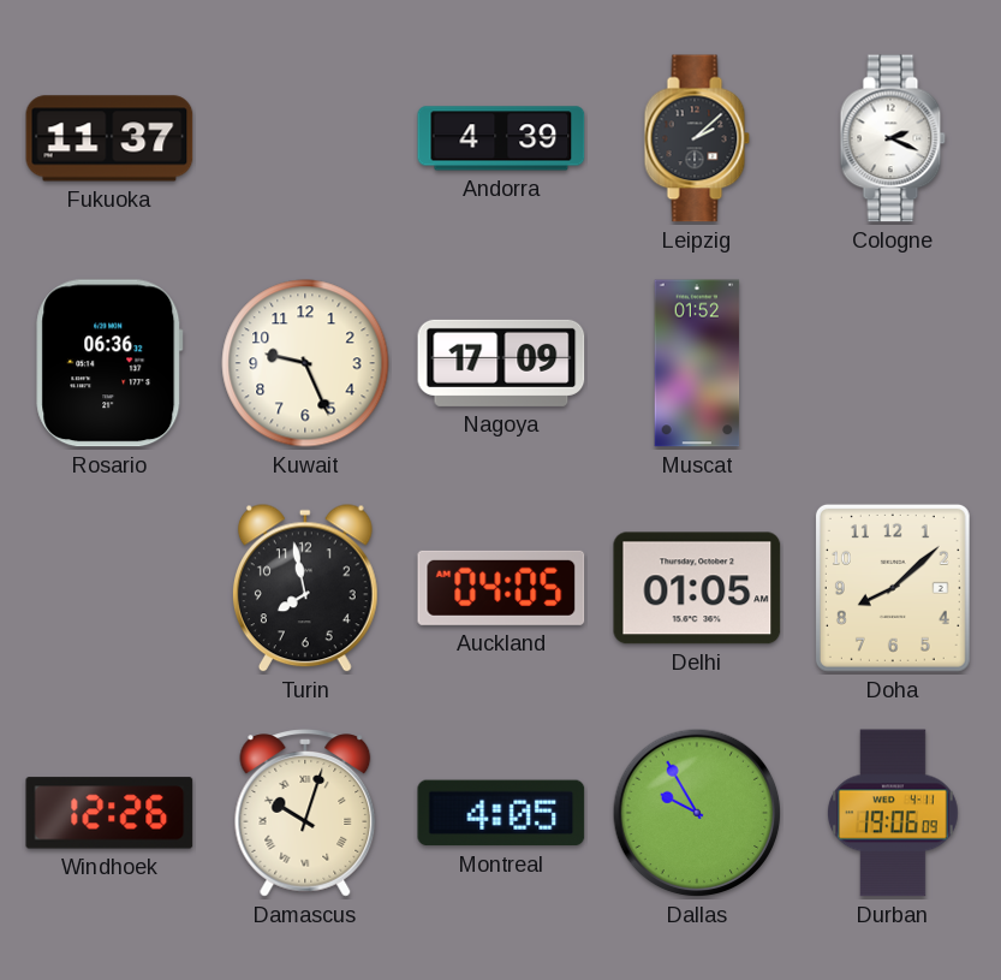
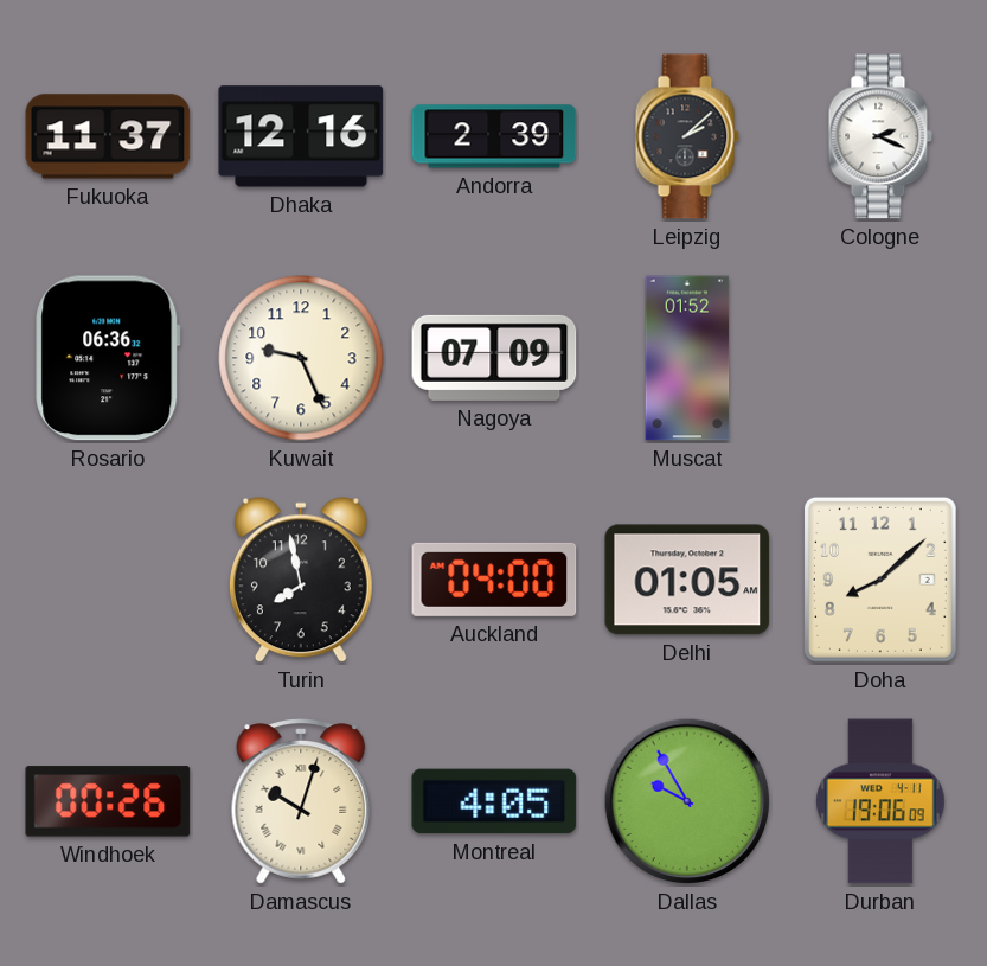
Dhaka: none -> 12:16
Andorra: 4:39 -> 2:39
Nagoya: 17:09 -> 07:09
Auckland: 04:05 -> 04:00
Windhoek: 12:26 -> 00:26
